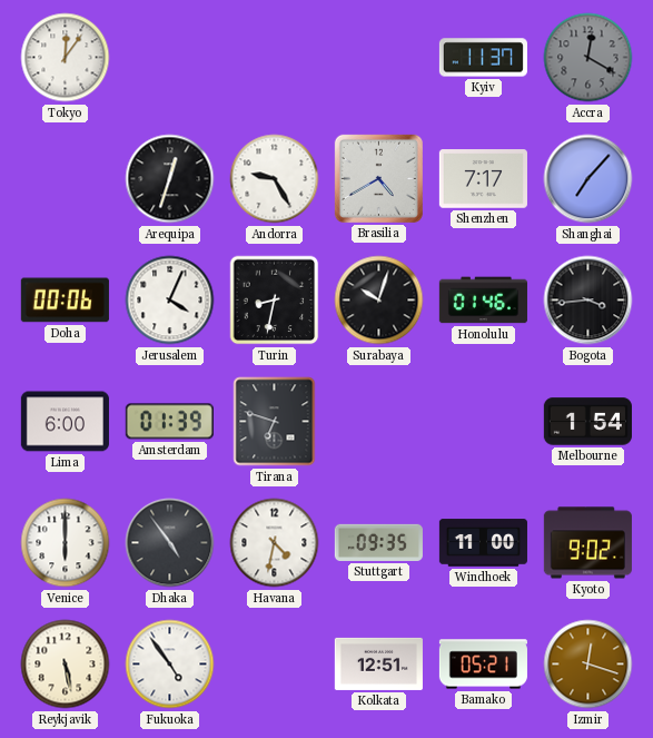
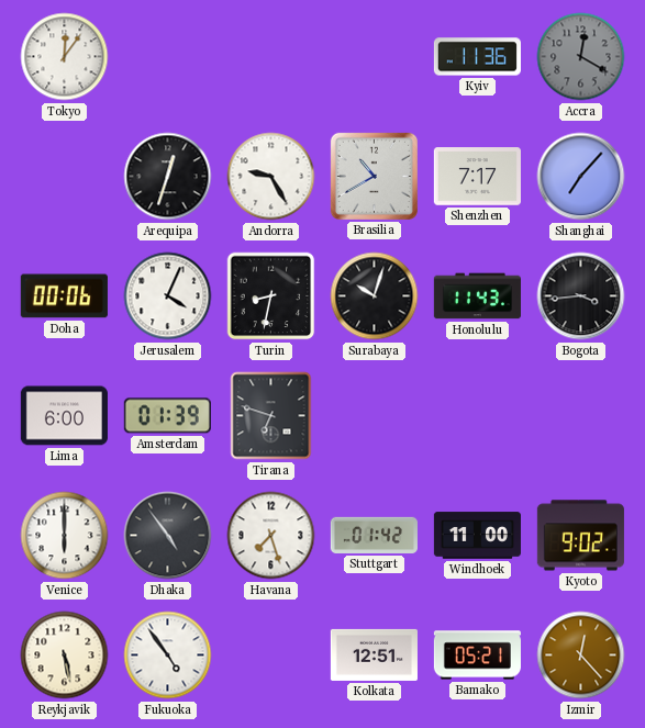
Kyiv: 11:37 -> 11:36
Brasilia: 4:40 -> 10:40
Honolulu: 01:46 -> 11:43
Melbourne: 1:54 -> none
Havana: 4:32 -> 7:27
Stuttgart: 09:35 -> 01:42
Izmir: 12:18 -> 12:23
